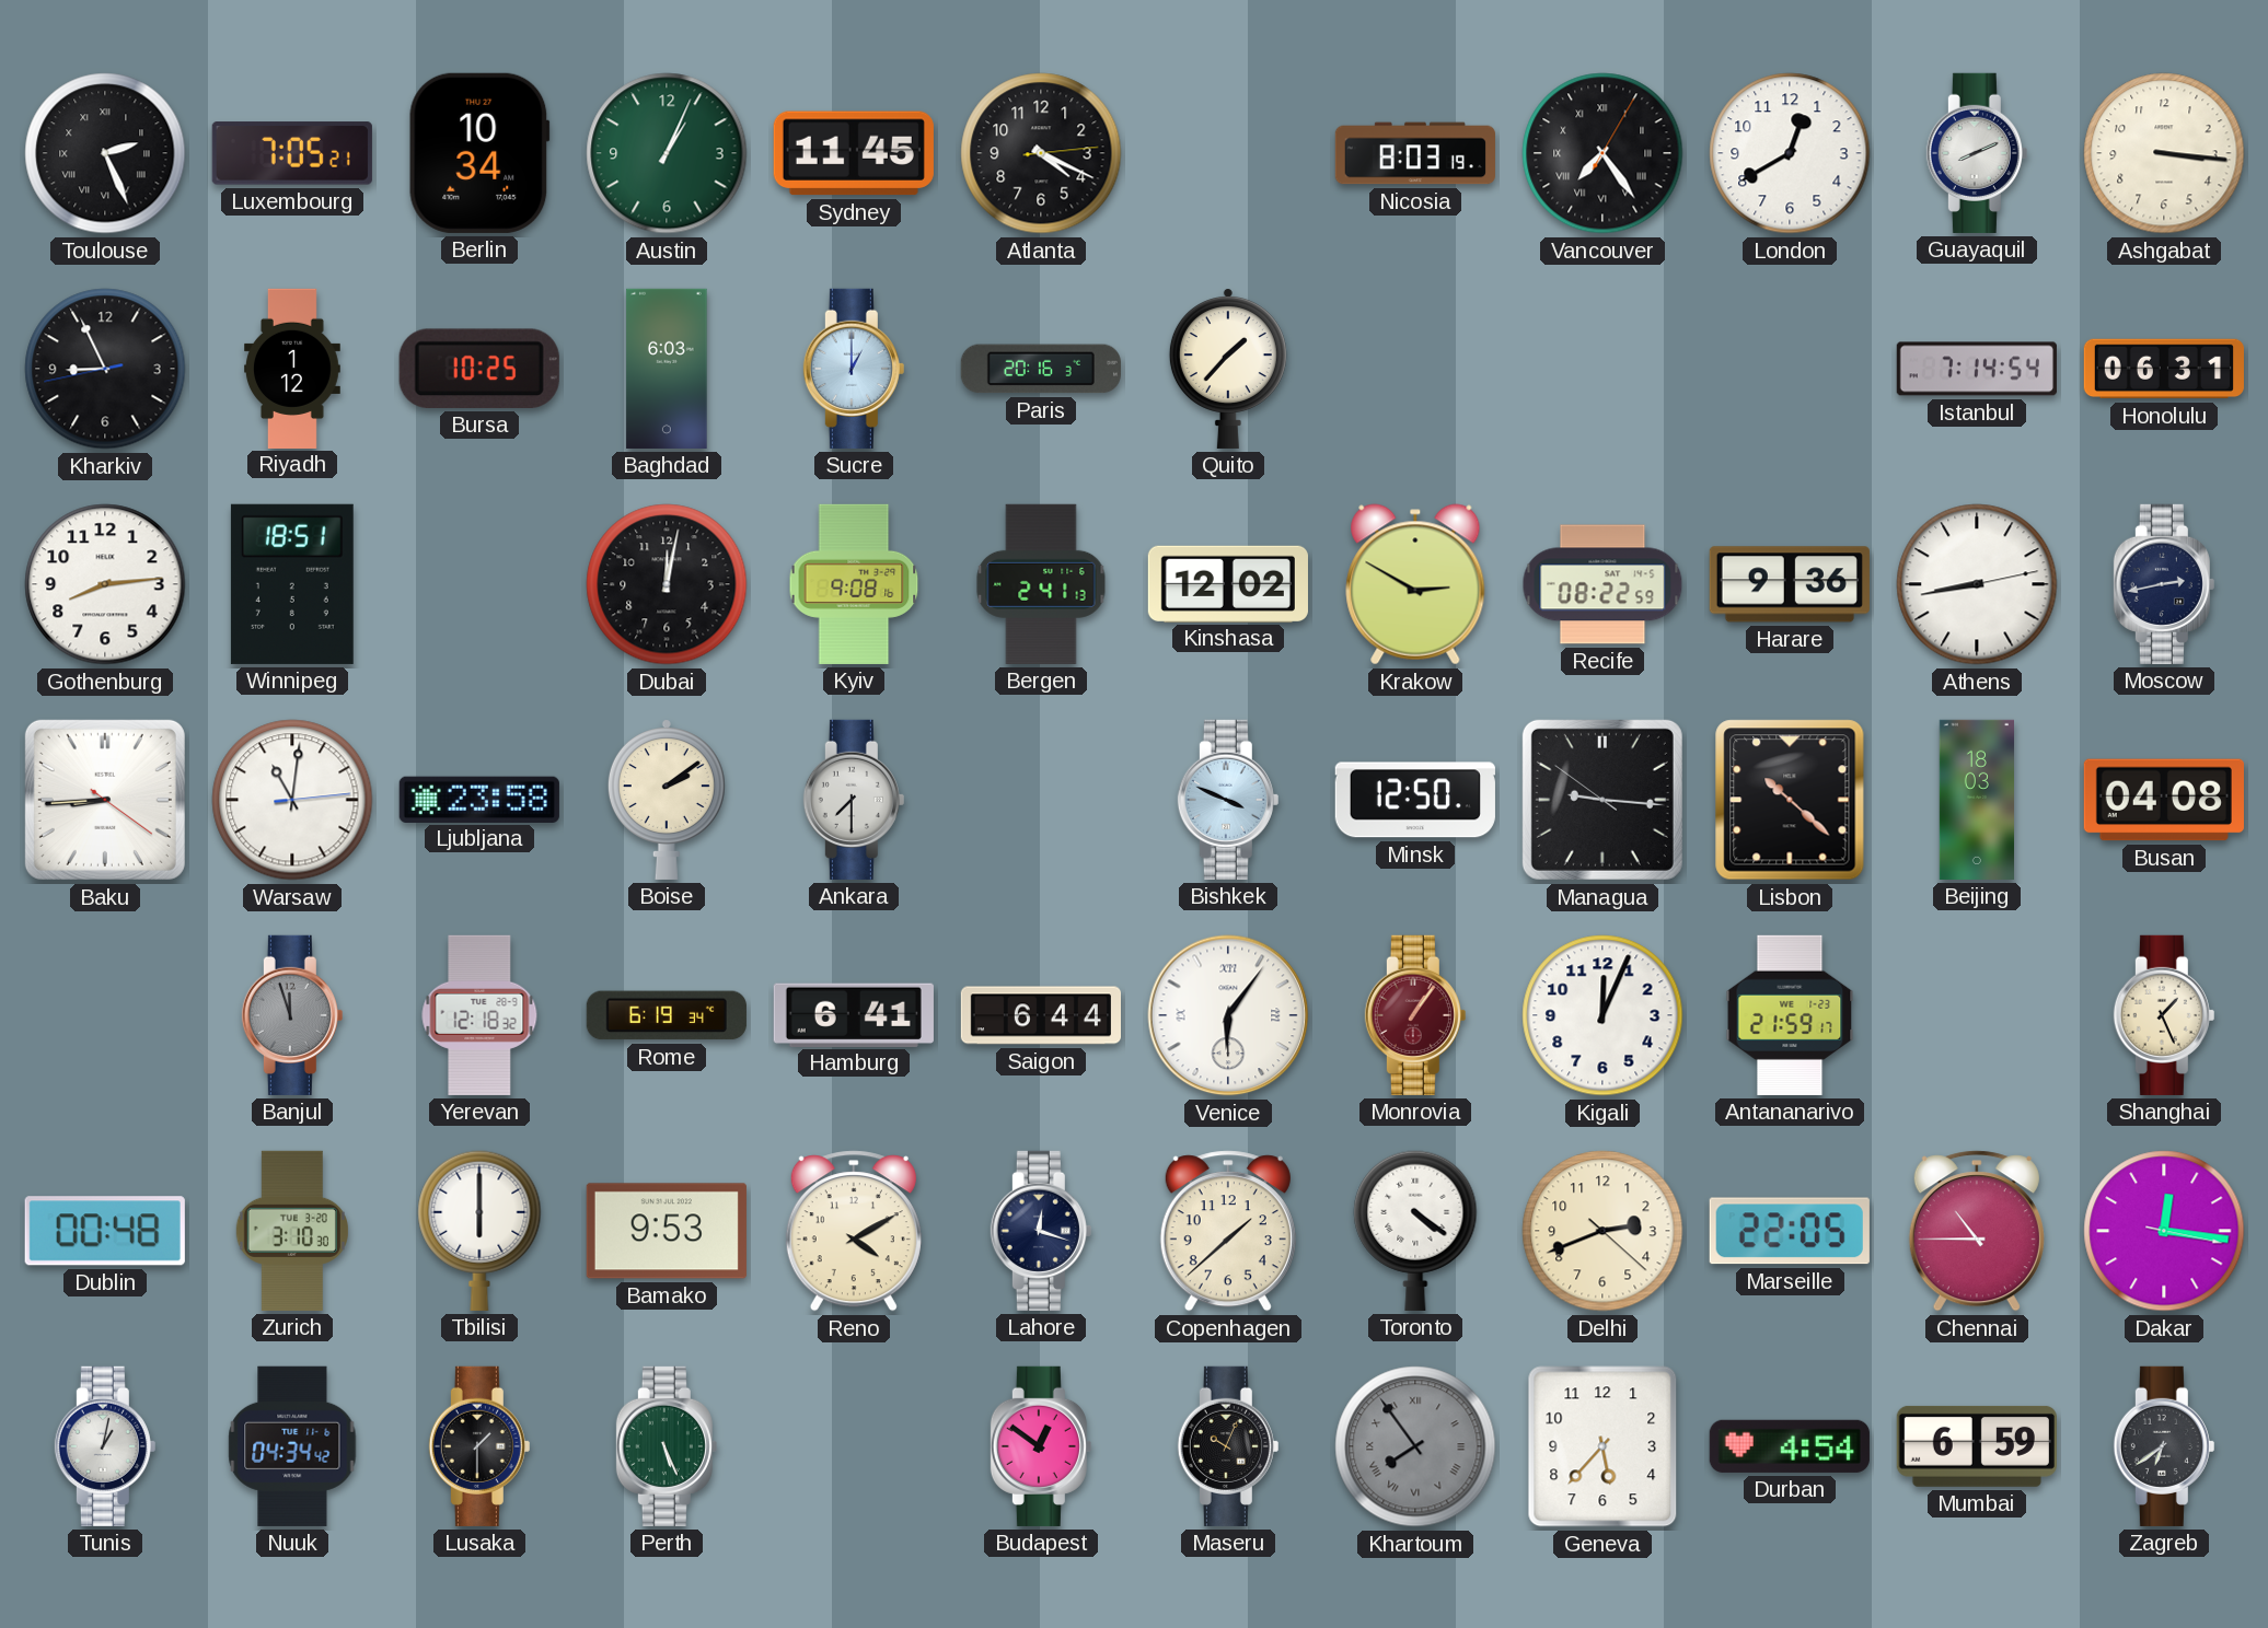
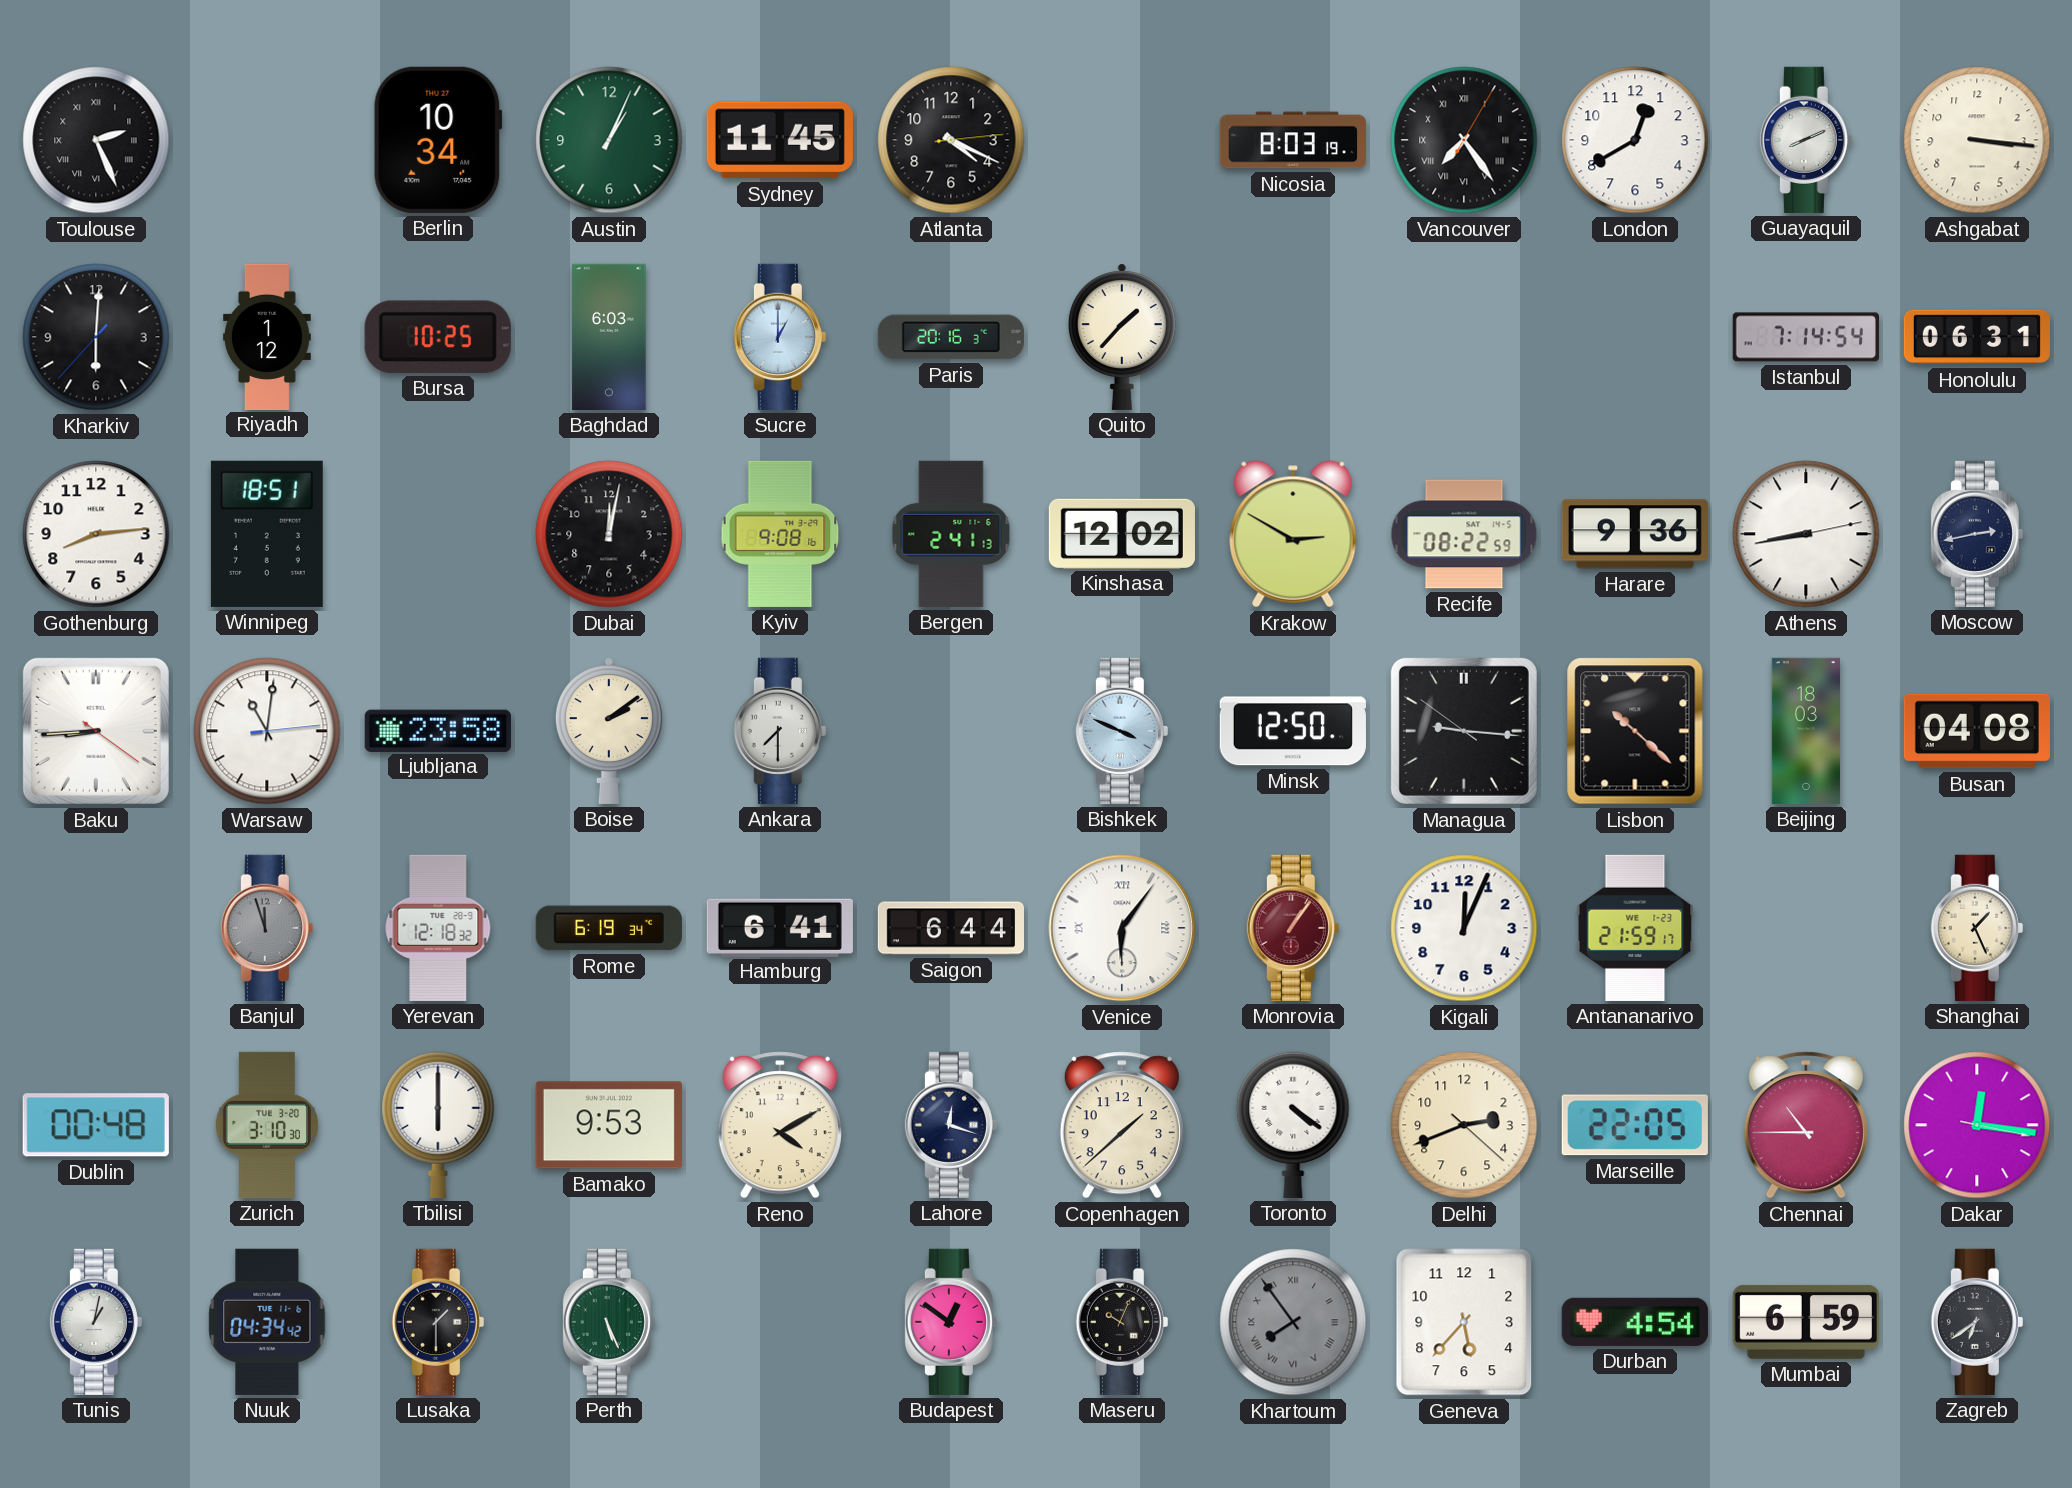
Luxembourg: 7:05 -> none
Kharkiv: 8:55 -> 6:00
